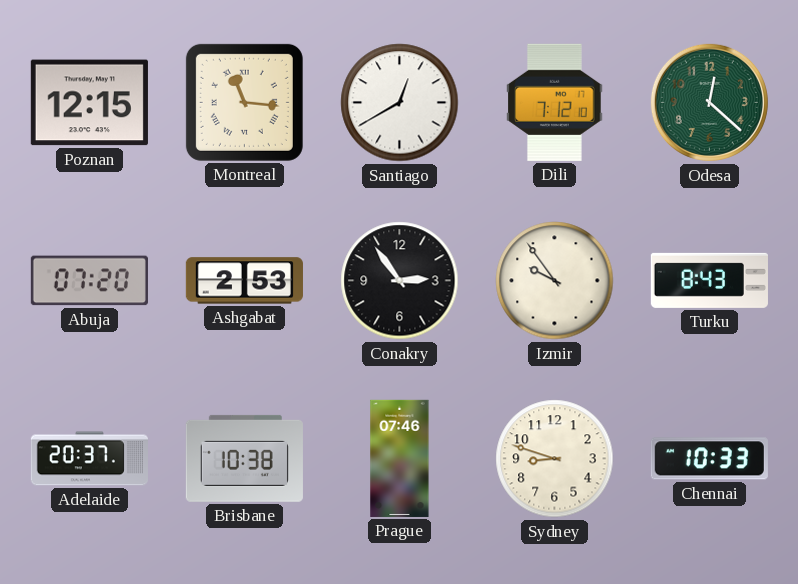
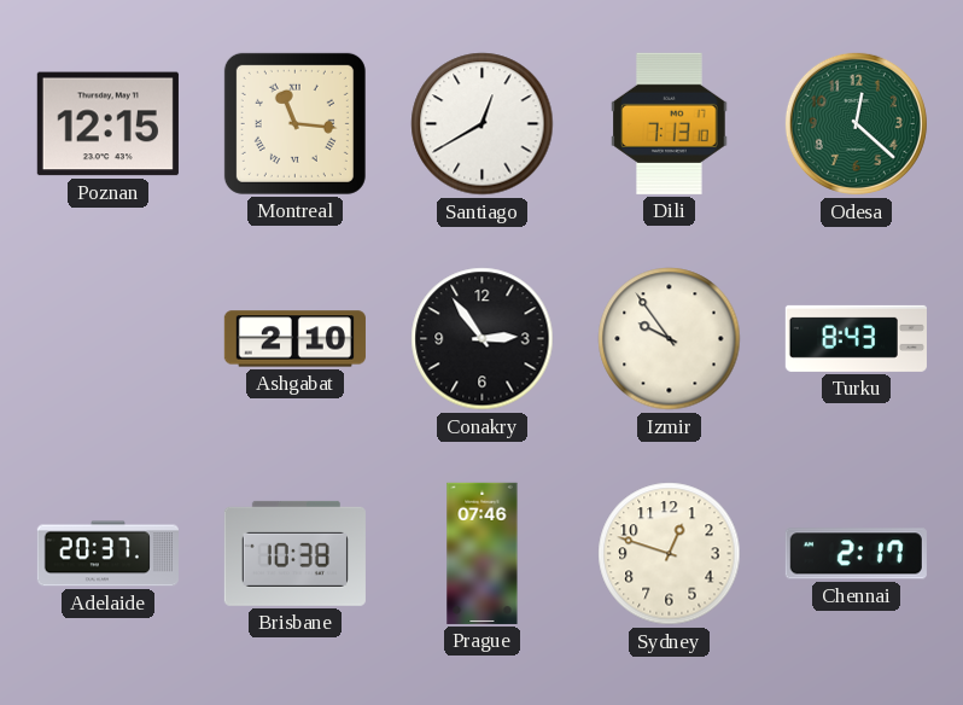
Dili: 7:12 -> 7:13
Abuja: 07:20 -> none
Ashgabat: 2:53 -> 2:10
Sydney: 8:48 -> 12:48
Chennai: 10:33 -> 2:17
